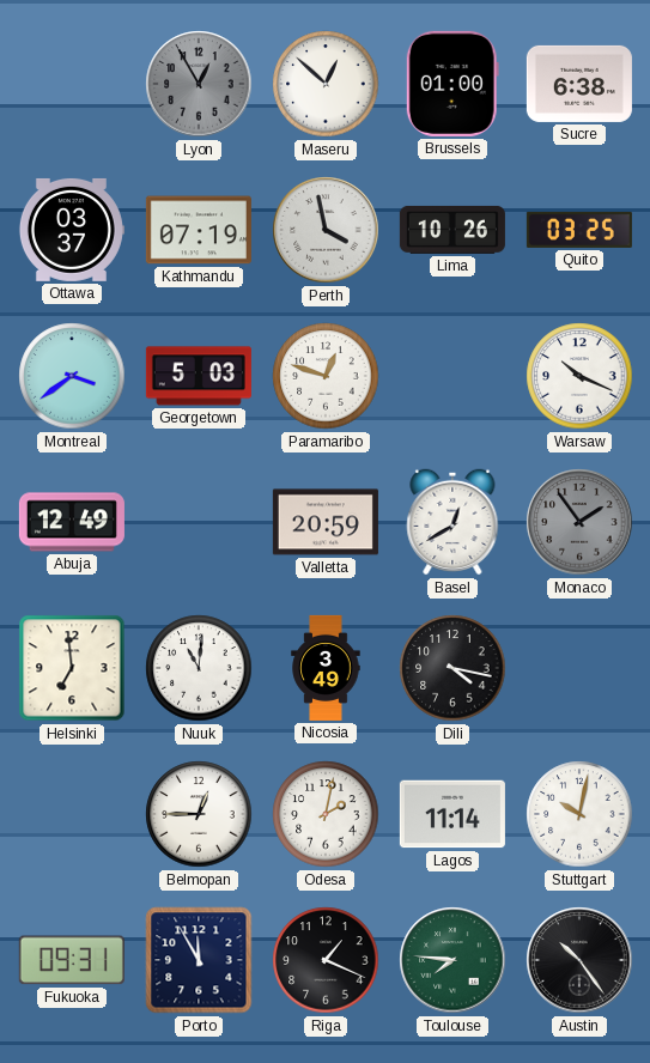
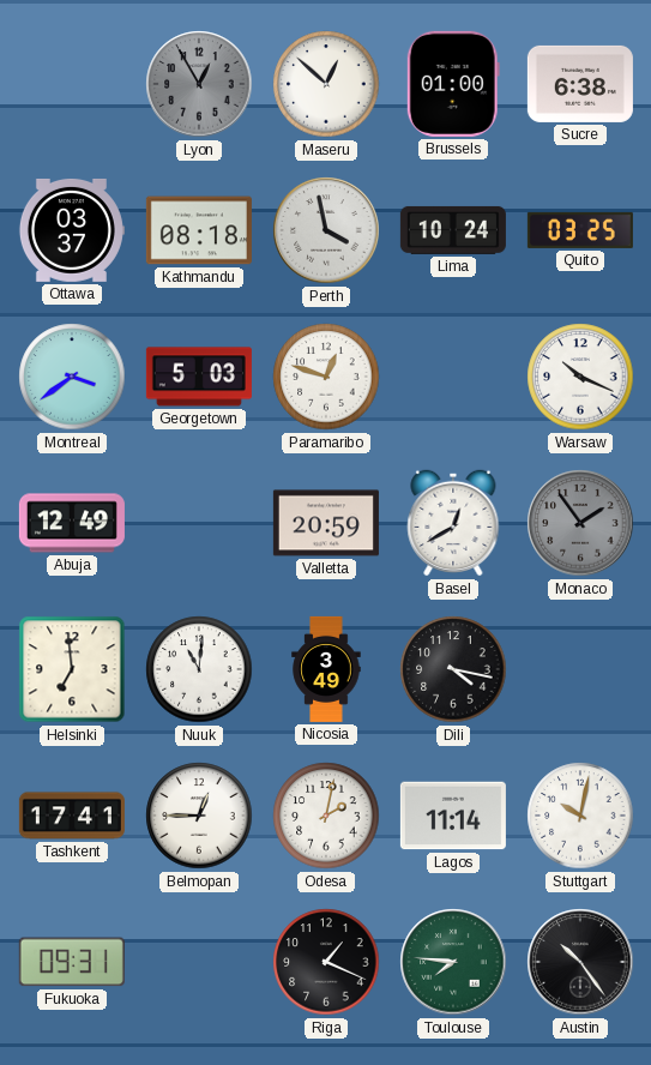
Kathmandu: 07:19 -> 08:18
Lima: 10:26 -> 10:24
Tashkent: none -> 17:41
Porto: 11:55 -> none
